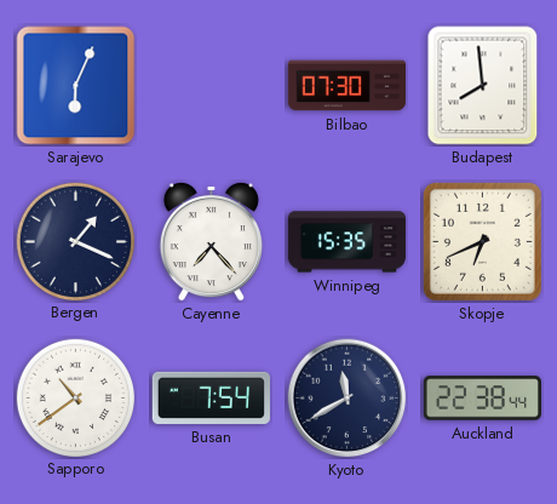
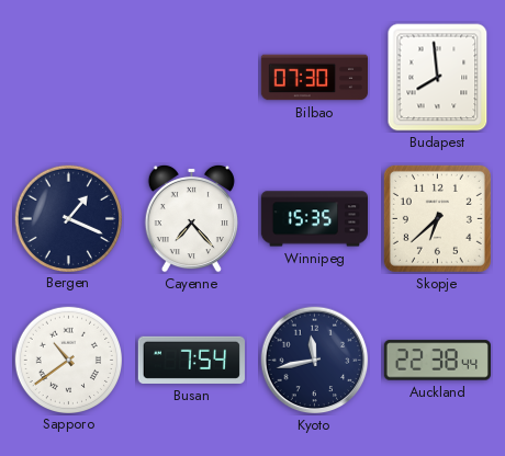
Sarajevo: 6:04 -> none
Skopje: 6:41 -> 6:38
Kyoto: 11:40 -> 11:43
